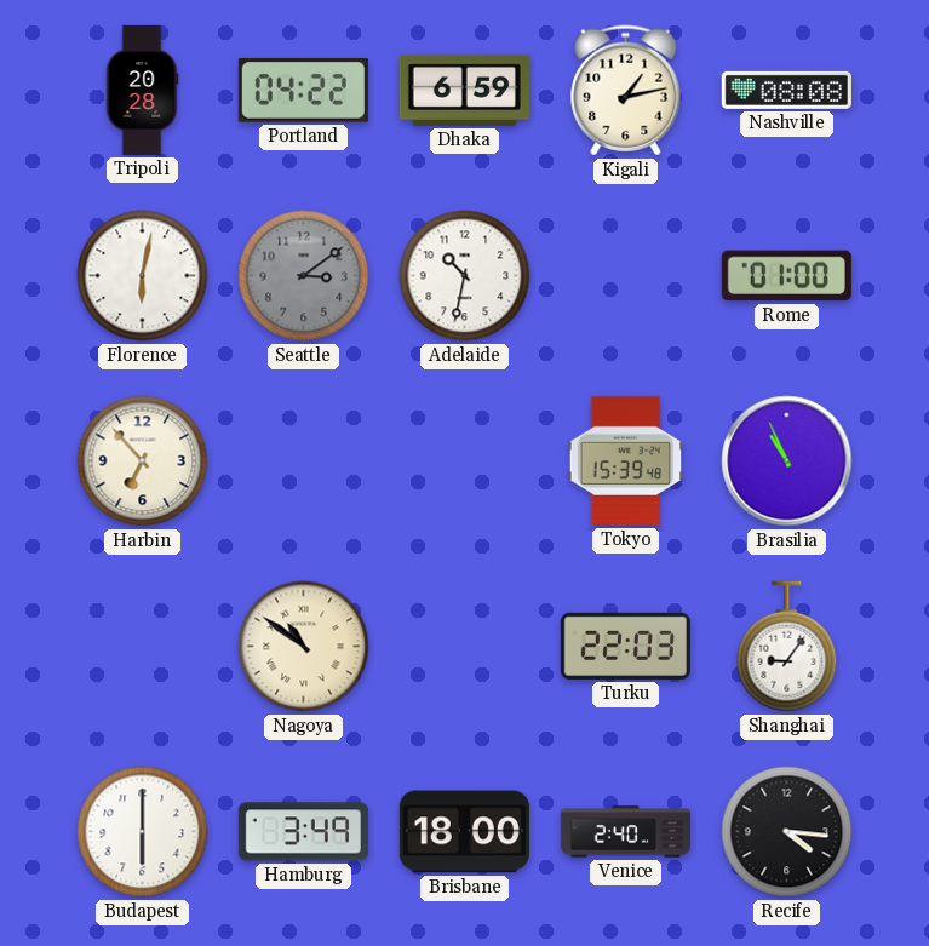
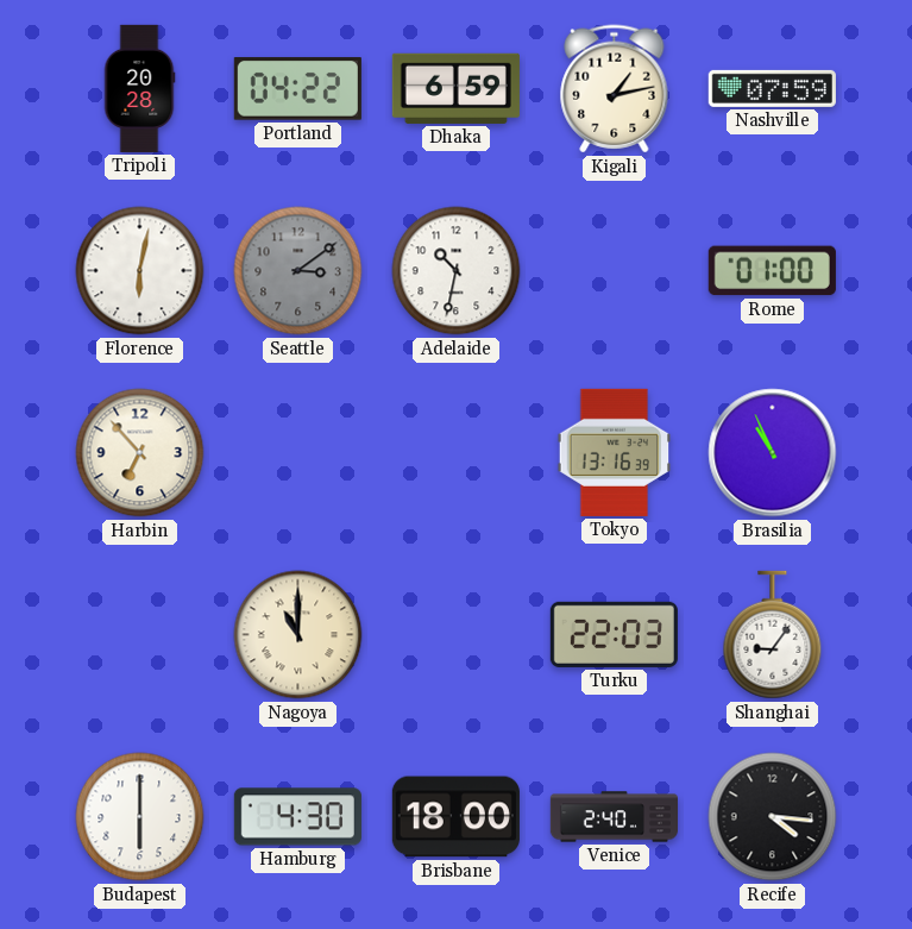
Nashville: 08:08 -> 07:59
Tokyo: 15:39 -> 13:16
Nagoya: 10:51 -> 11:00
Hamburg: 3:49 -> 4:30
